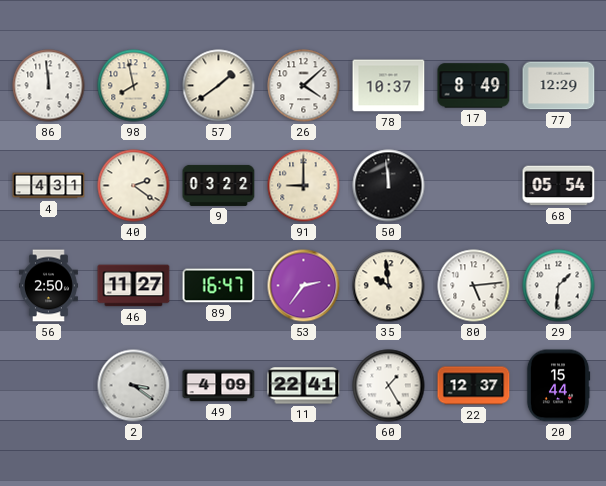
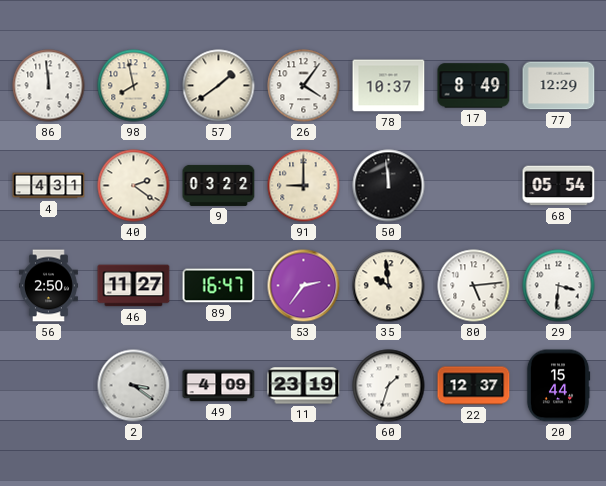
26: 4:08 -> 4:06
29: 1:31 -> 3:31
11: 22:41 -> 23:19
60: 1:25 -> 1:33
